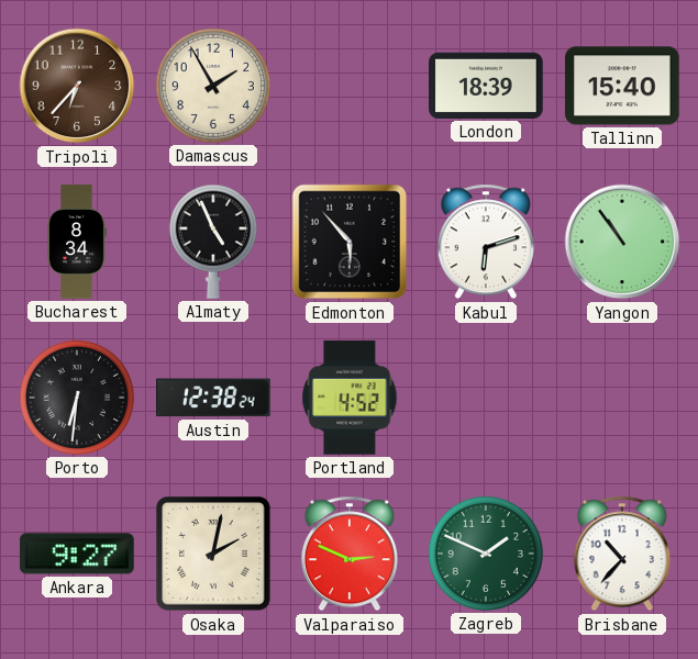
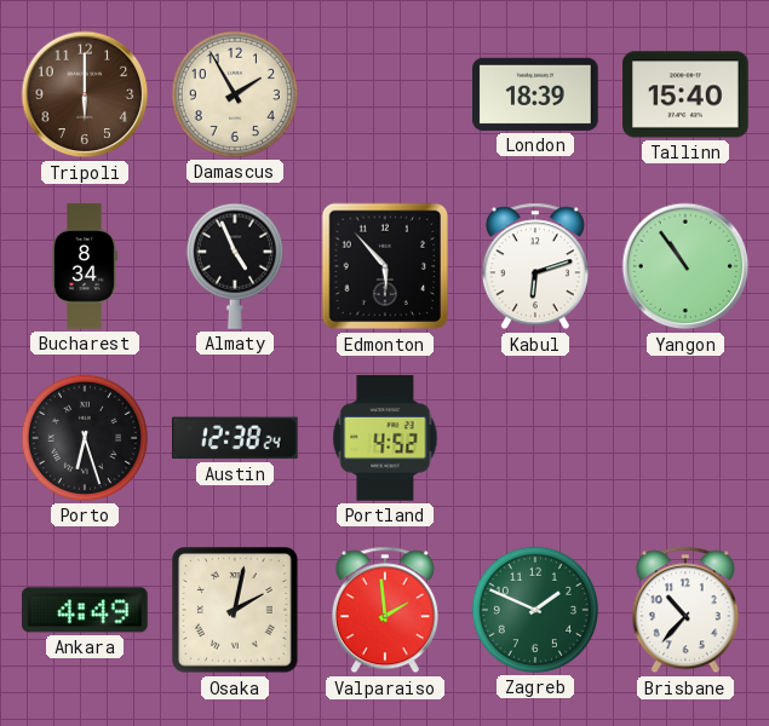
Tripoli: 6:37 -> 6:00
Porto: 6:31 -> 6:27
Ankara: 9:27 -> 4:49
Valparaiso: 2:49 -> 1:59
